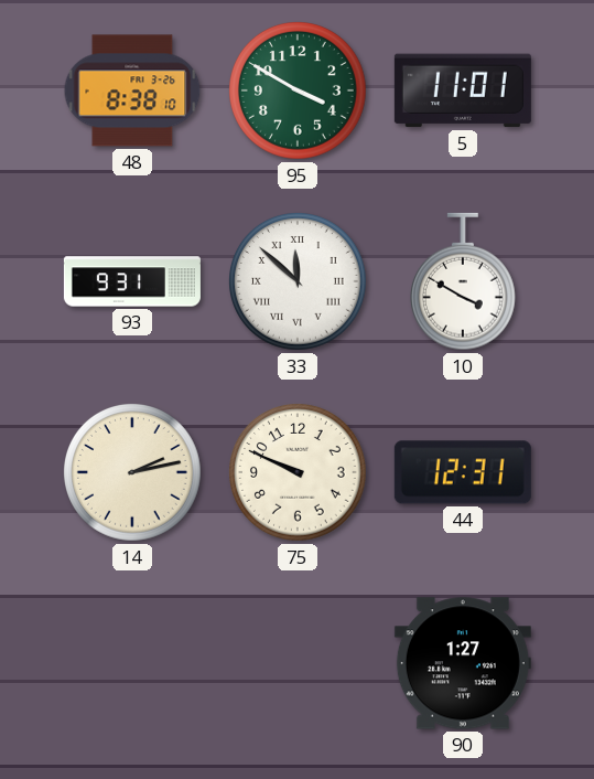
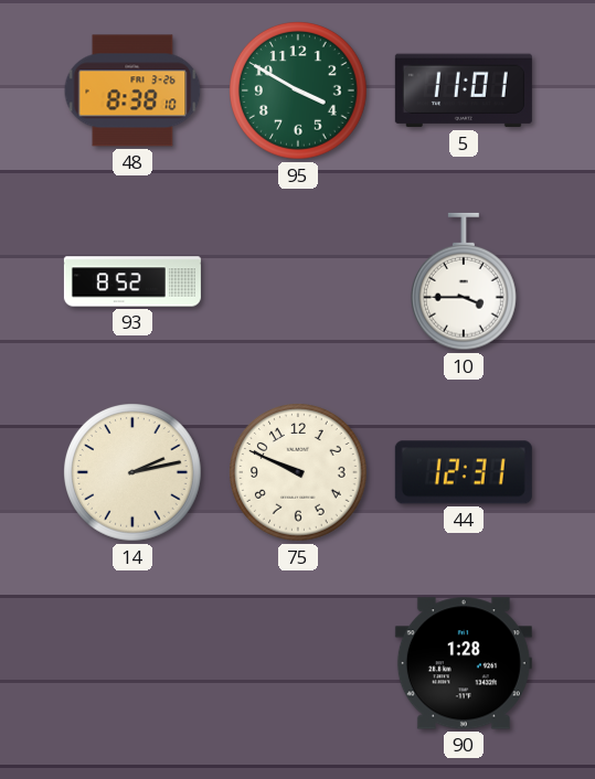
93: 9:31 -> 8:52
33: 11:52 -> none
10: 3:50 -> 3:45
90: 1:27 -> 1:28
